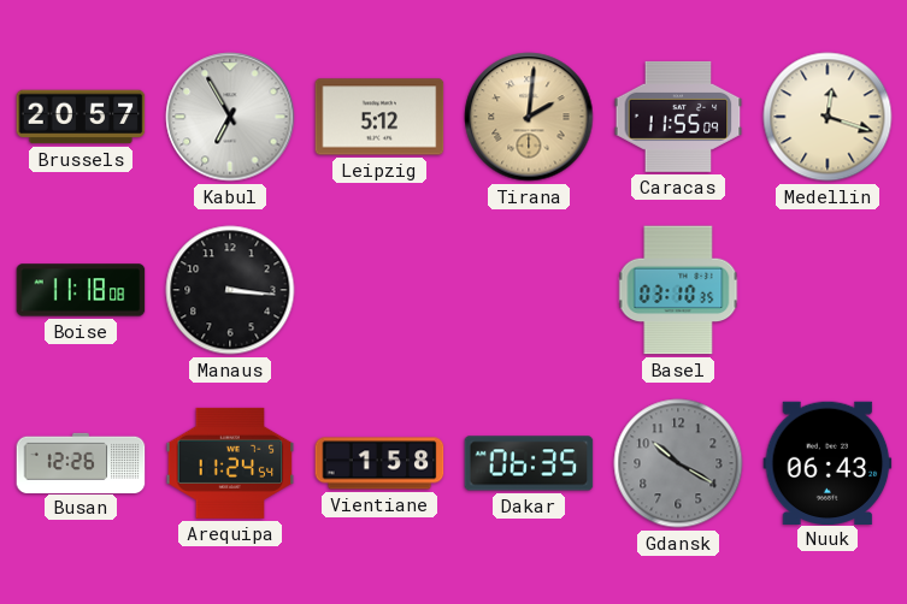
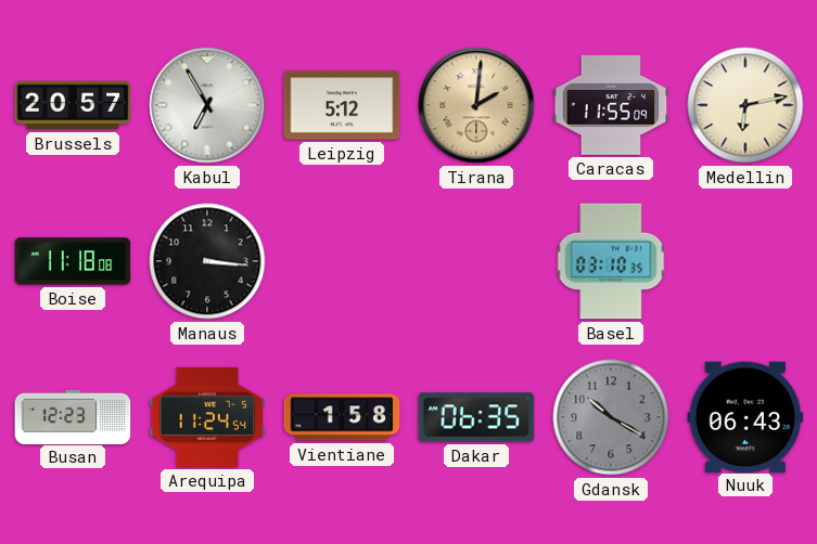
Medellin: 12:18 -> 6:13
Busan: 12:26 -> 12:23
